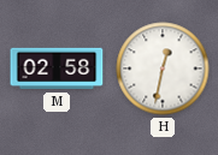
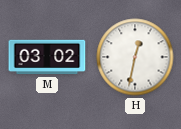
M: 02:58 -> 03:02
